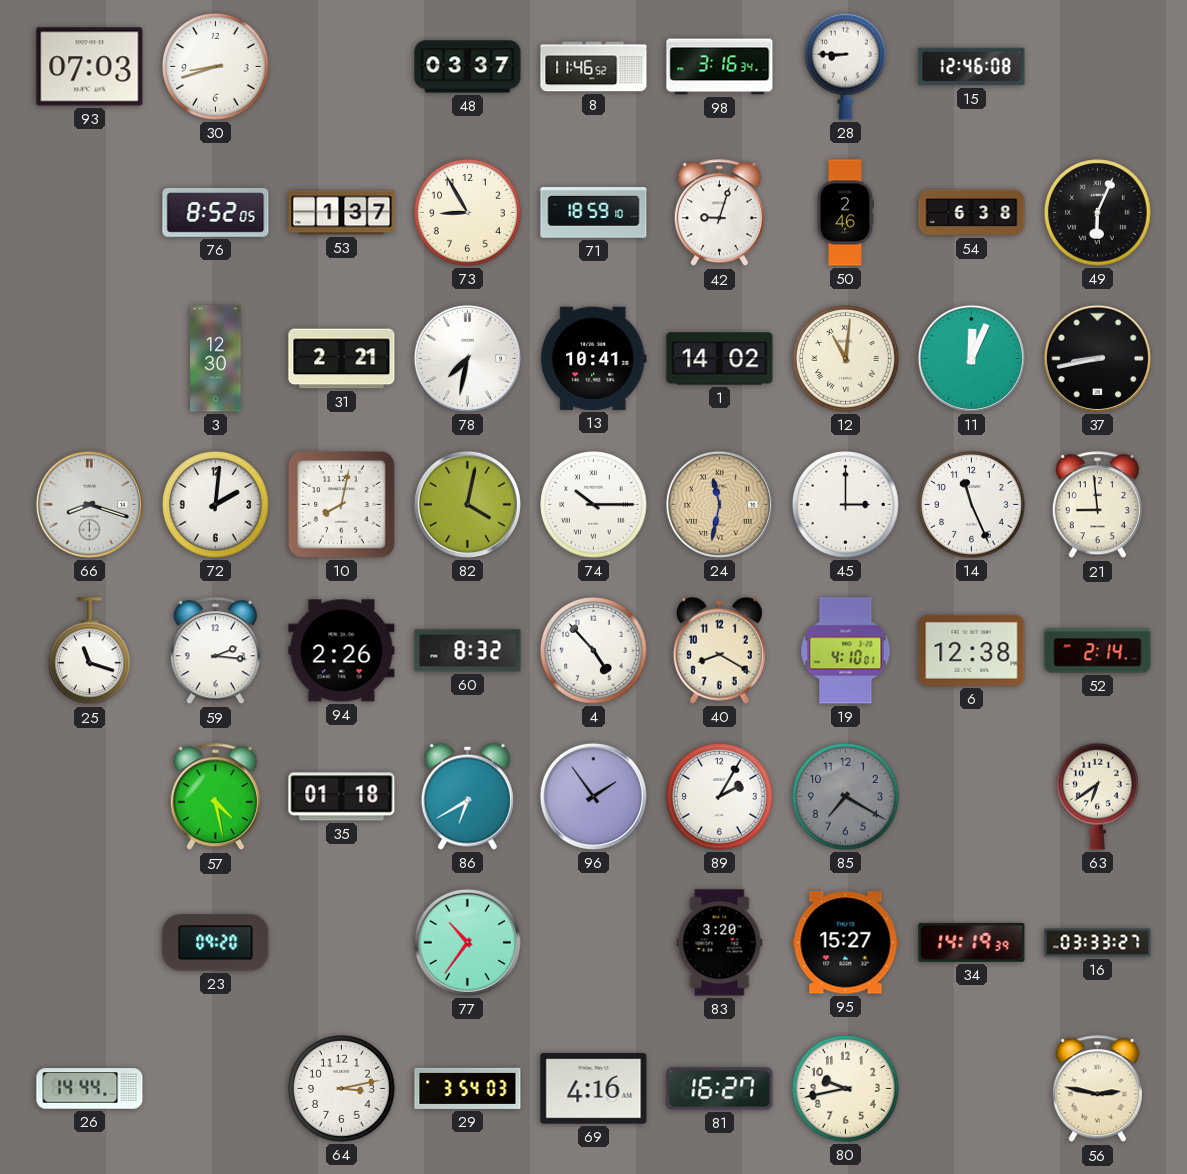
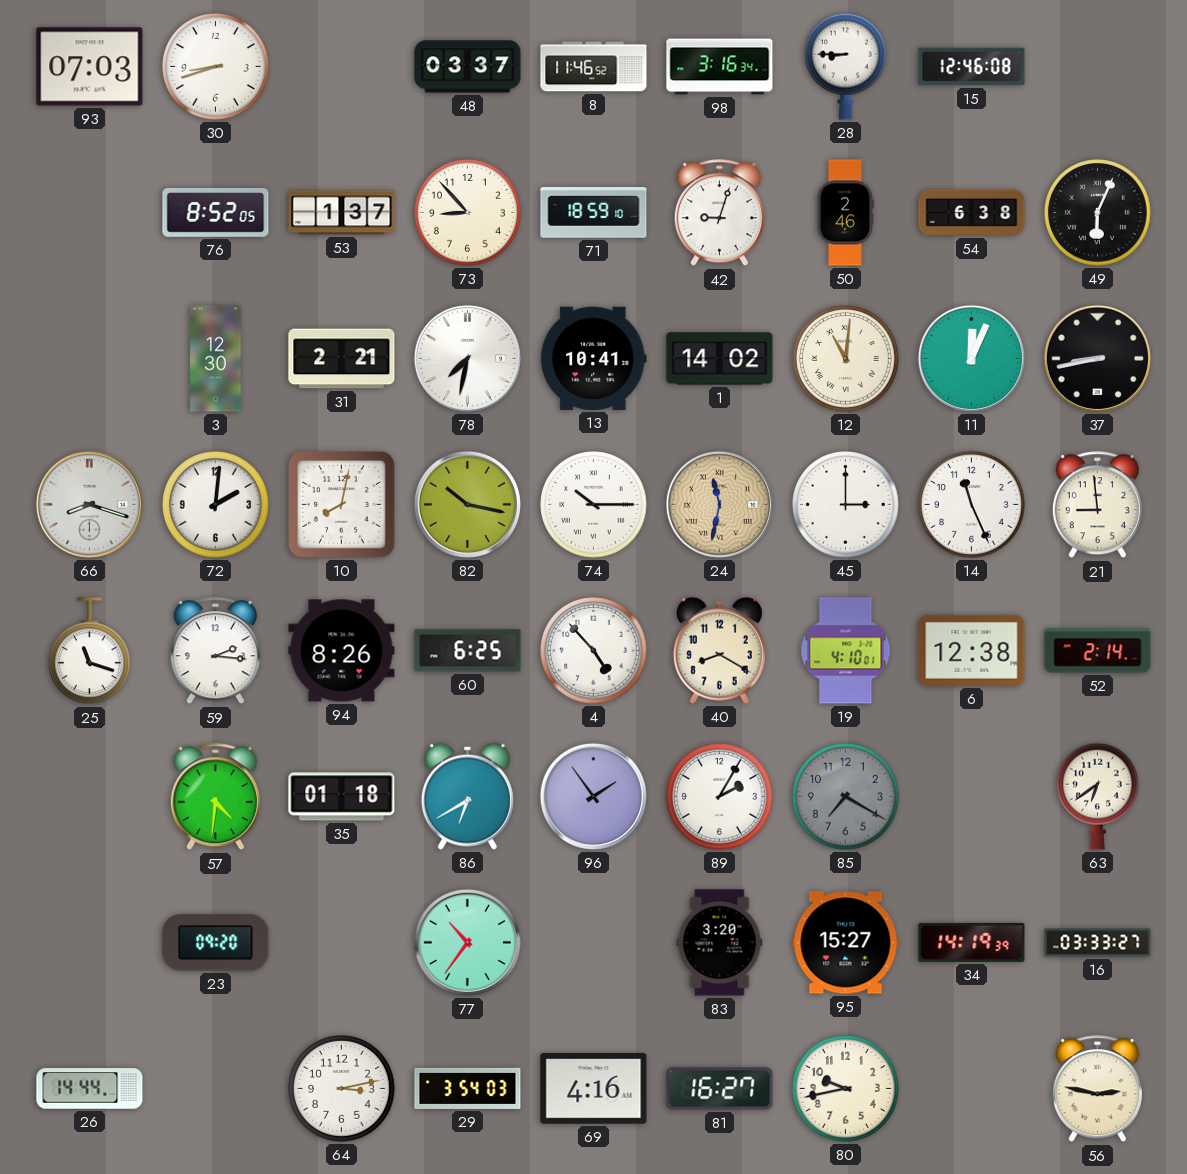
73: 8:55 -> 8:53
82: 4:02 -> 10:17
94: 2:26 -> 8:26
60: 8:32 -> 6:25
57: 4:28 -> 4:31
